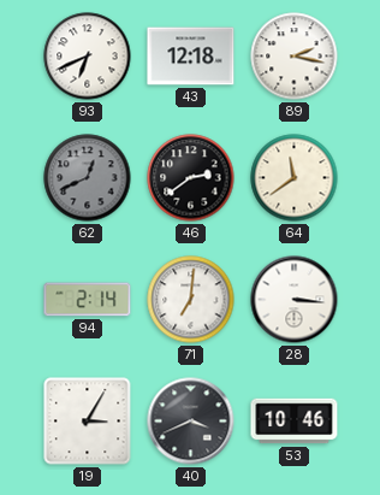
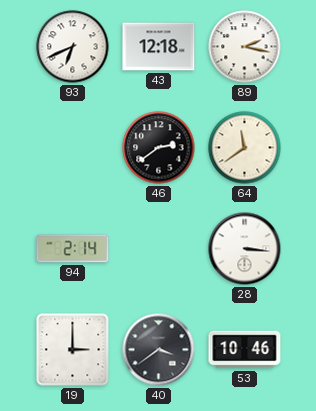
62: 12:41 -> none
71: 7:01 -> none
19: 3:05 -> 3:00
40: 3:41 -> 3:39
